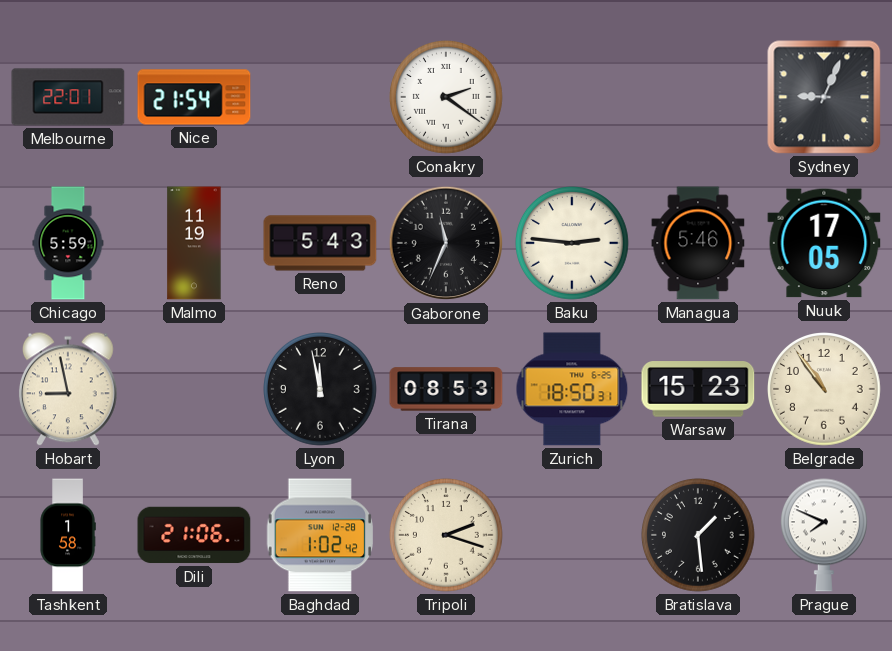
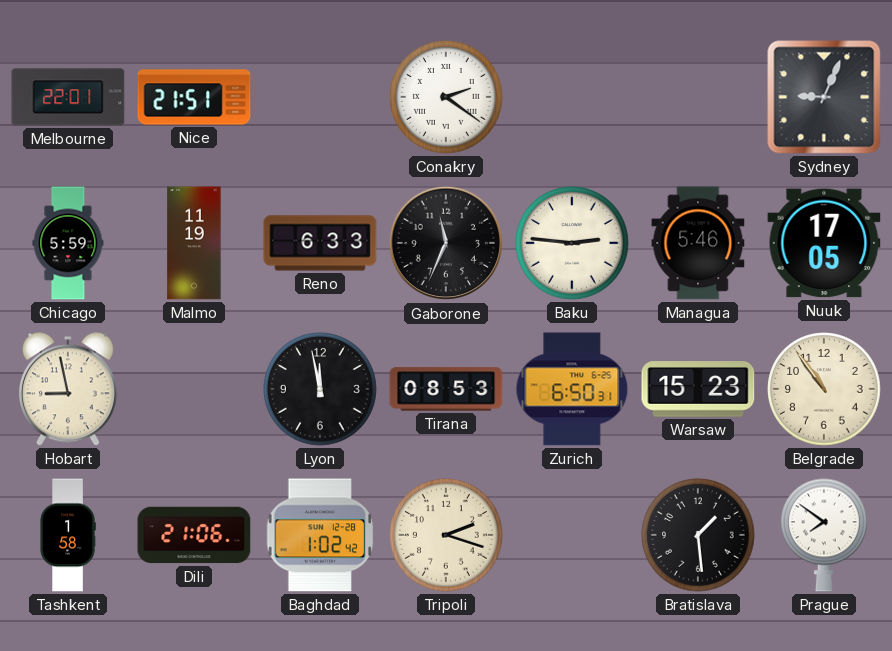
Nice: 21:54 -> 21:51
Reno: 5:43 -> 6:33
Zurich: 18:50 -> 6:50
Prague: 7:49 -> 7:51
